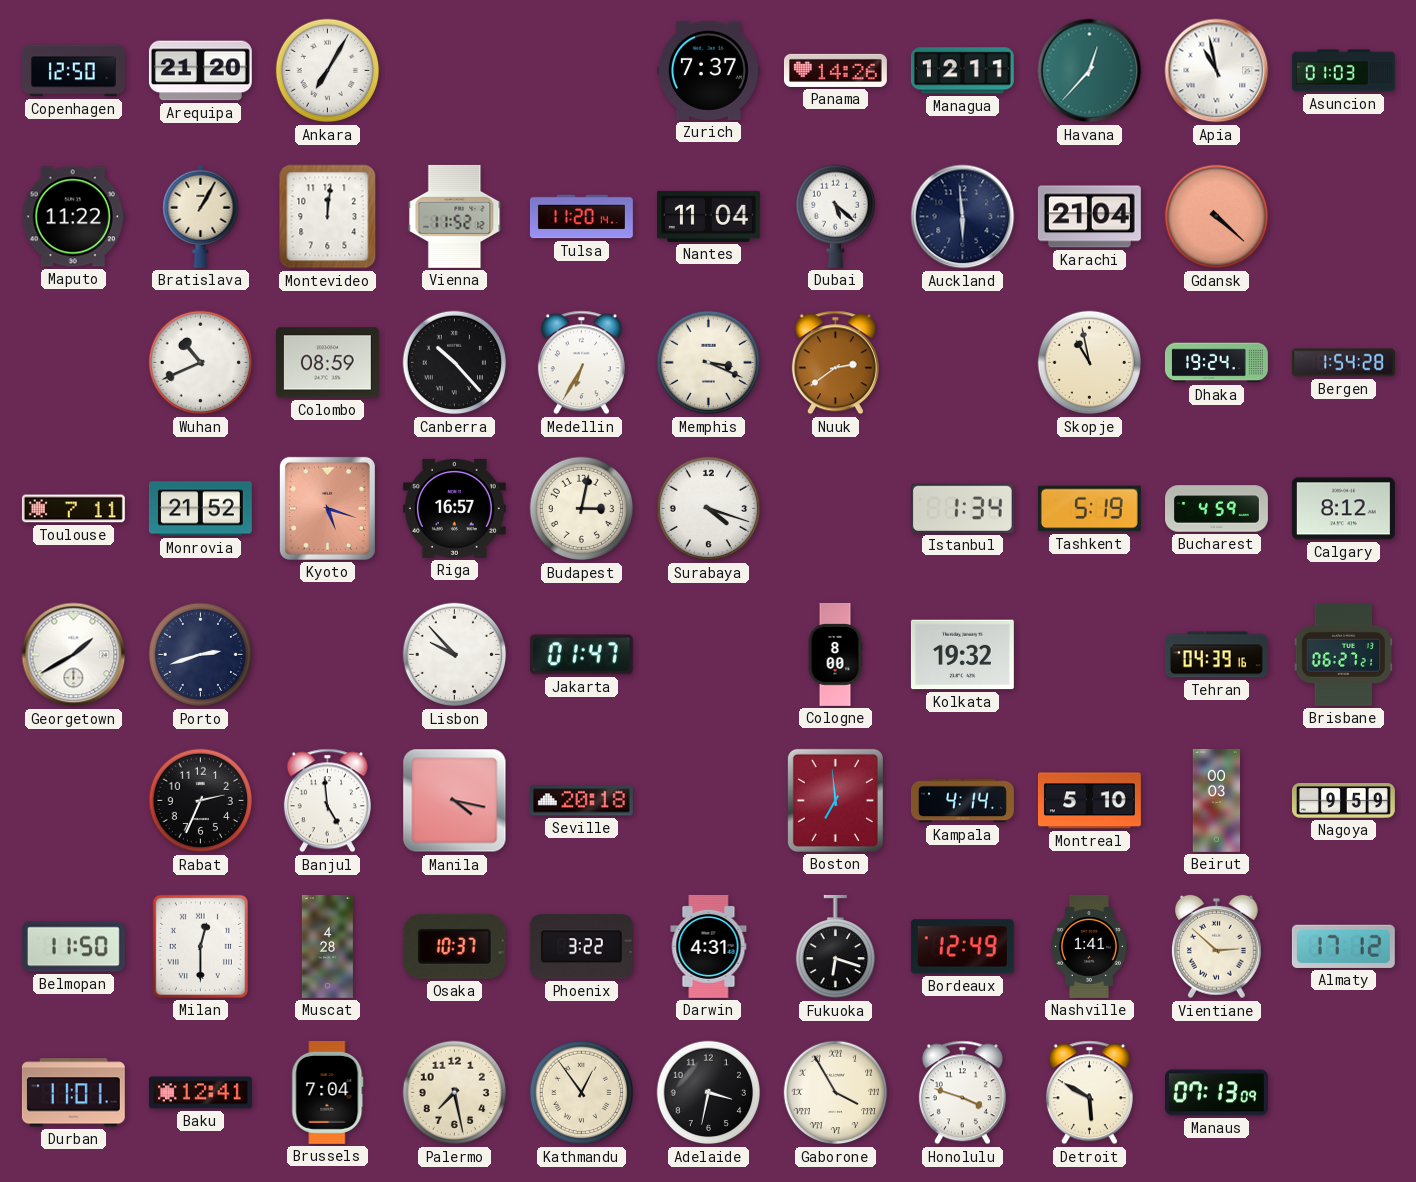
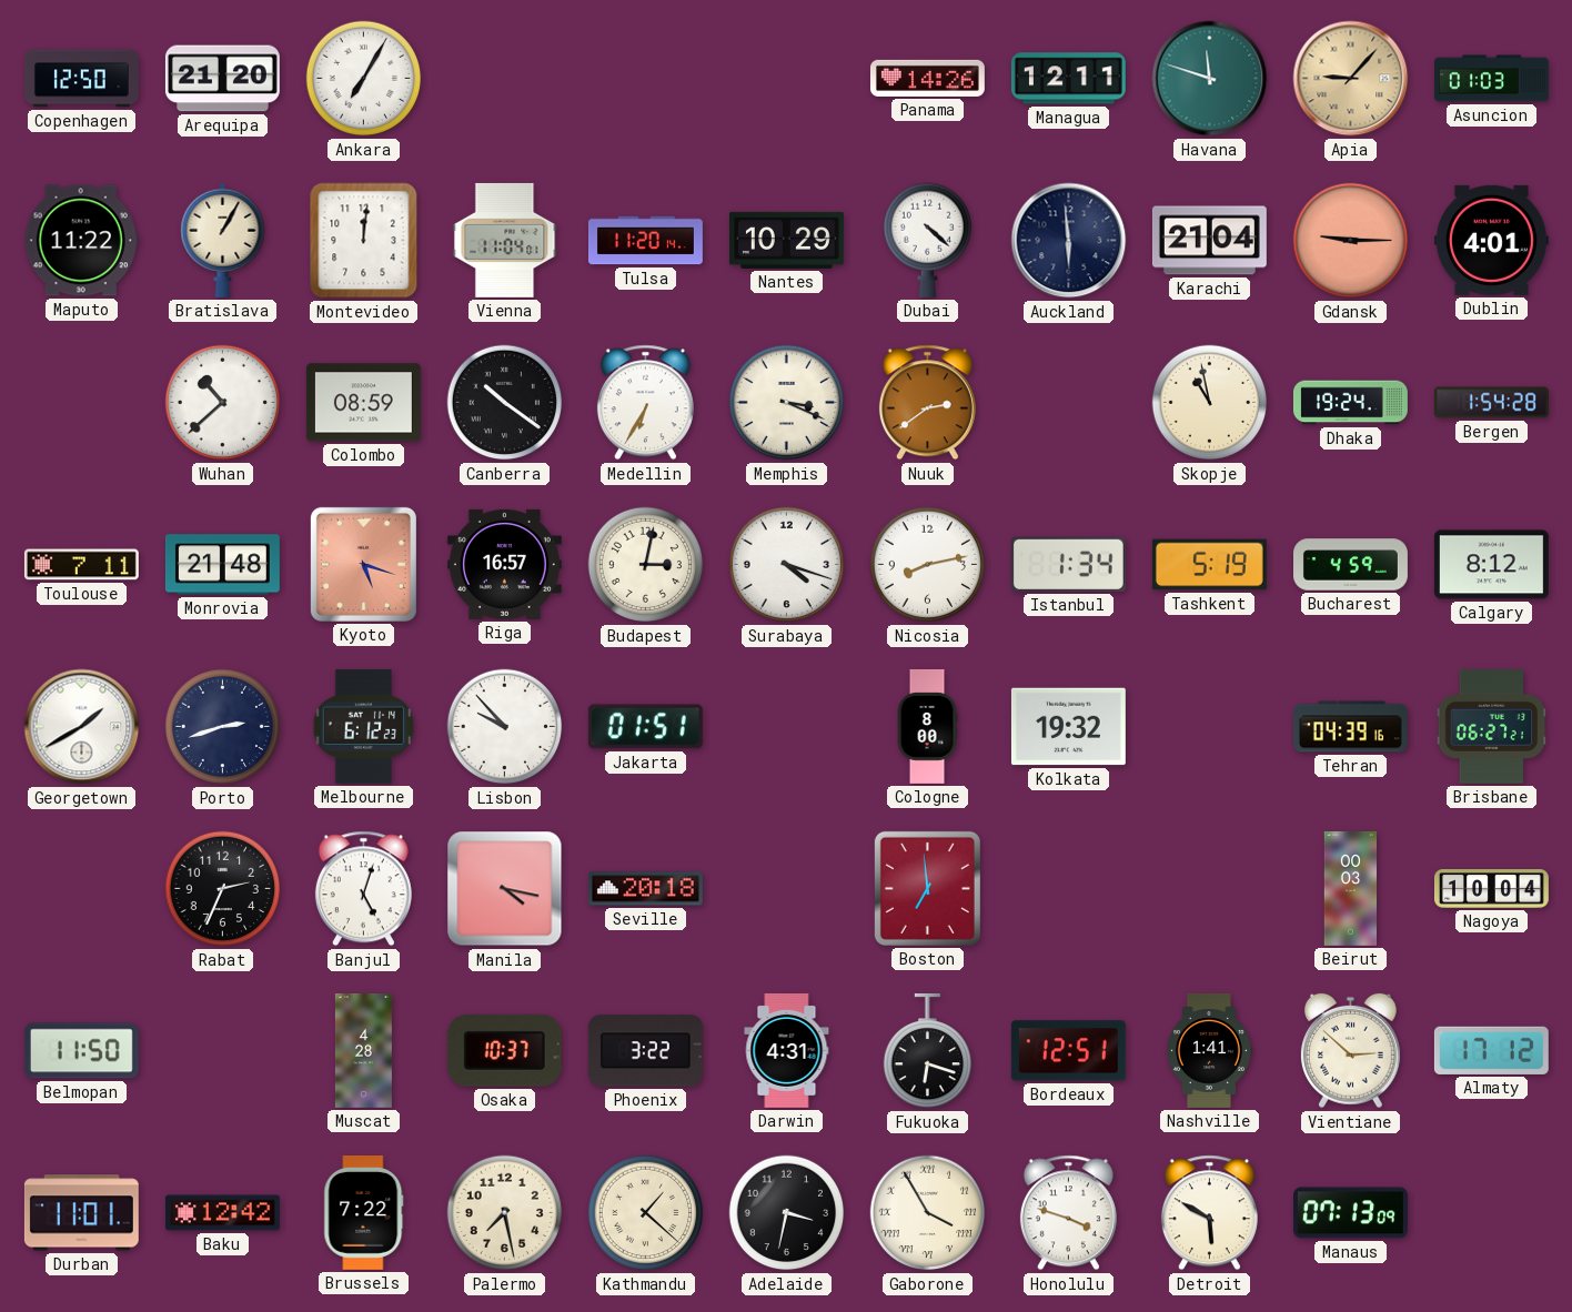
Zurich: 7:37 -> none
Havana: 12:37 -> 11:48
Apia: 10:58 -> 9:07
Apia dial: white -> champagne
Vienna: 11:52 -> 11:04
Nantes: 11:04 -> 10:29
Dubai: 5:22 -> 4:22
Gdansk: 4:22 -> 9:15
Dublin: none -> 4:01
Wuhan: 10:41 -> 10:38
Canberra: 10:23 -> 10:21
Monrovia: 21:52 -> 21:48
Nicosia: none -> 8:13
Melbourne: none -> 6:12
Jakarta: 01:47 -> 01:51
Banjul: 4:59 -> 5:03
Kampala: 4:14 -> none
Montreal: 5:10 -> none
Nagoya: 9:59 -> 10:04
Milan: 12:30 -> none
Bordeaux: 12:49 -> 12:51
Baku: 12:41 -> 12:42
Brussels: 7:04 -> 7:22
Kathmandu: 12:54 -> 1:22
